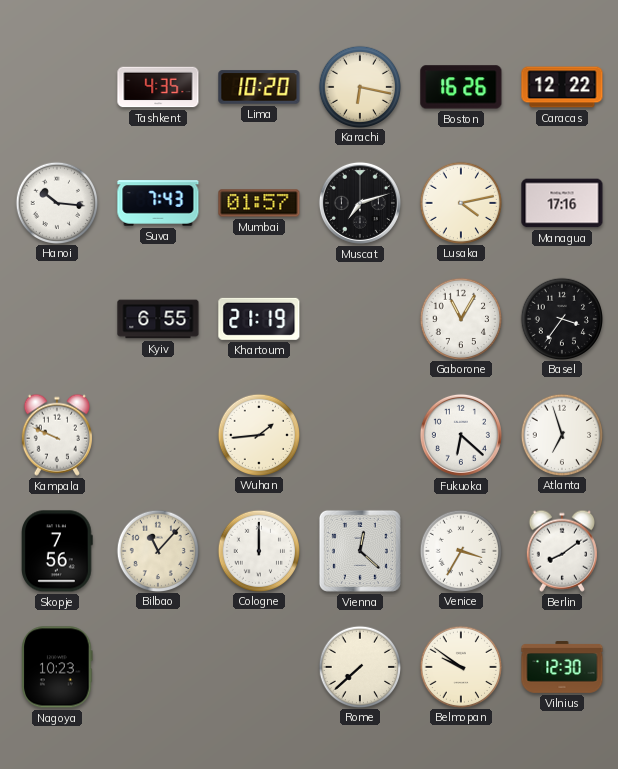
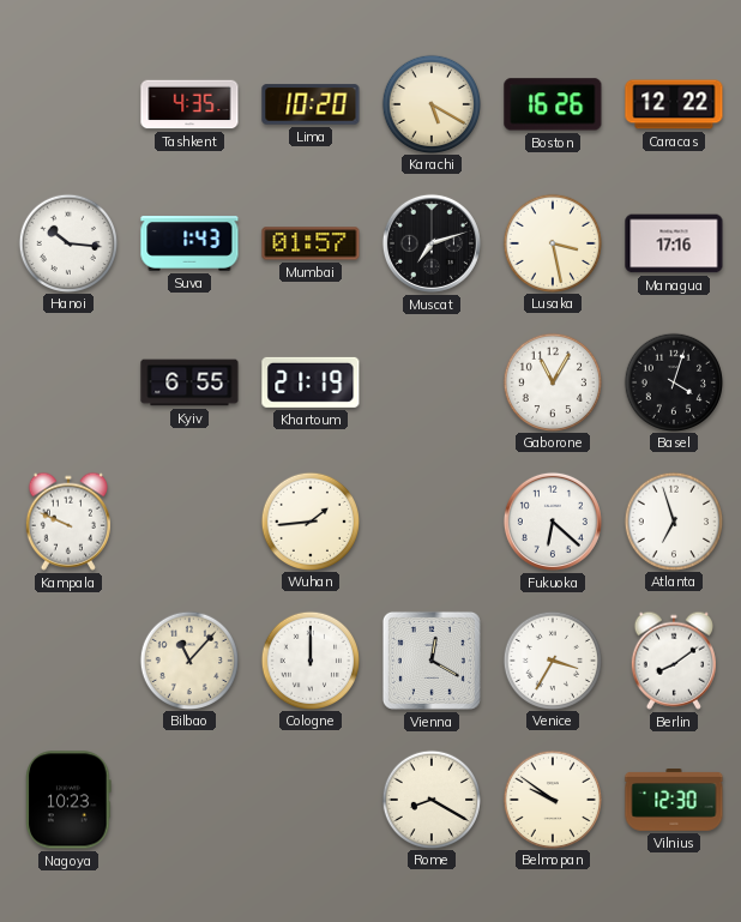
Karachi: 6:17 -> 5:20
Suva: 7:43 -> 1:43
Lusaka: 4:13 -> 3:28
Basel: 3:36 -> 4:03
Skopje: 7:56 -> none
Vienna: 12:22 -> 12:20
Rome: 7:38 -> 8:20
